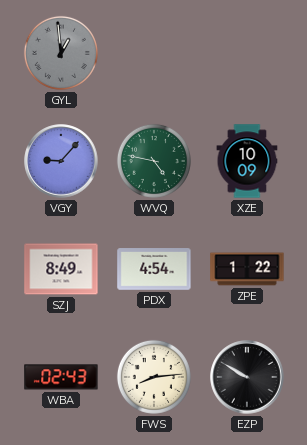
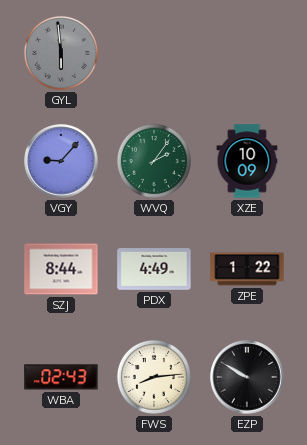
GYL: 12:59 -> 5:59
WVQ: 4:47 -> 2:06
SZJ: 8:49 -> 8:44
PDX: 4:54 -> 4:49
